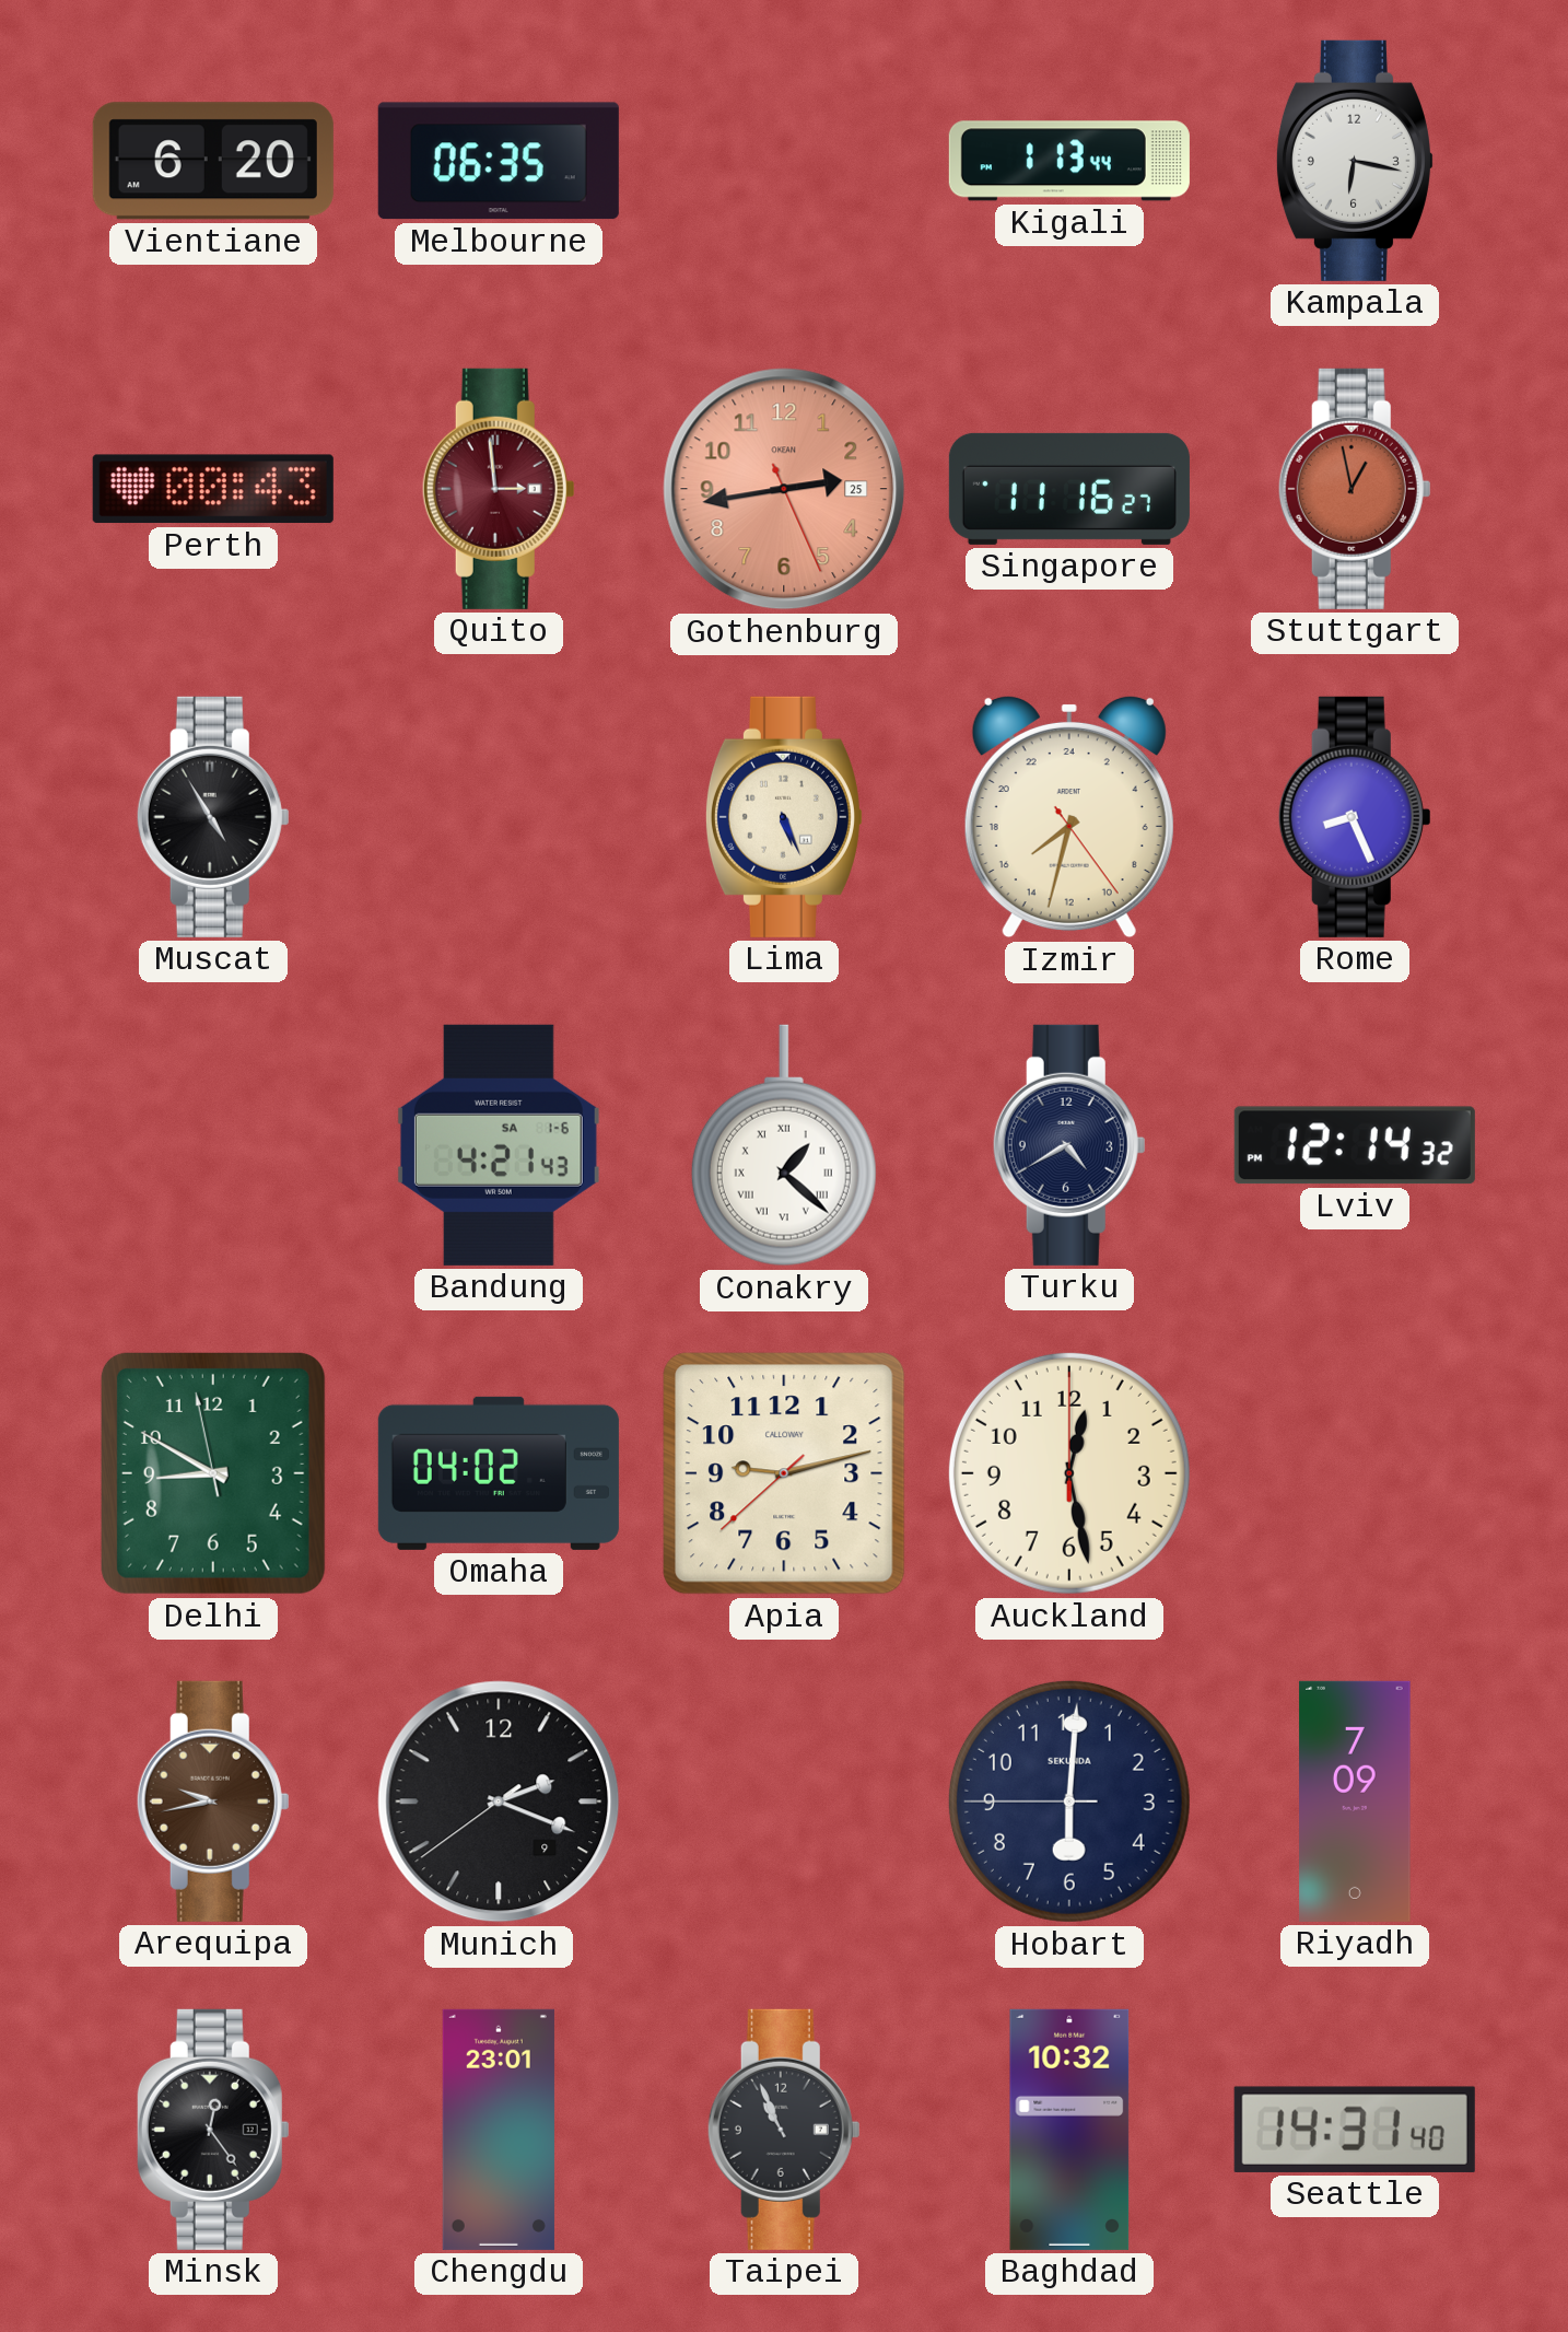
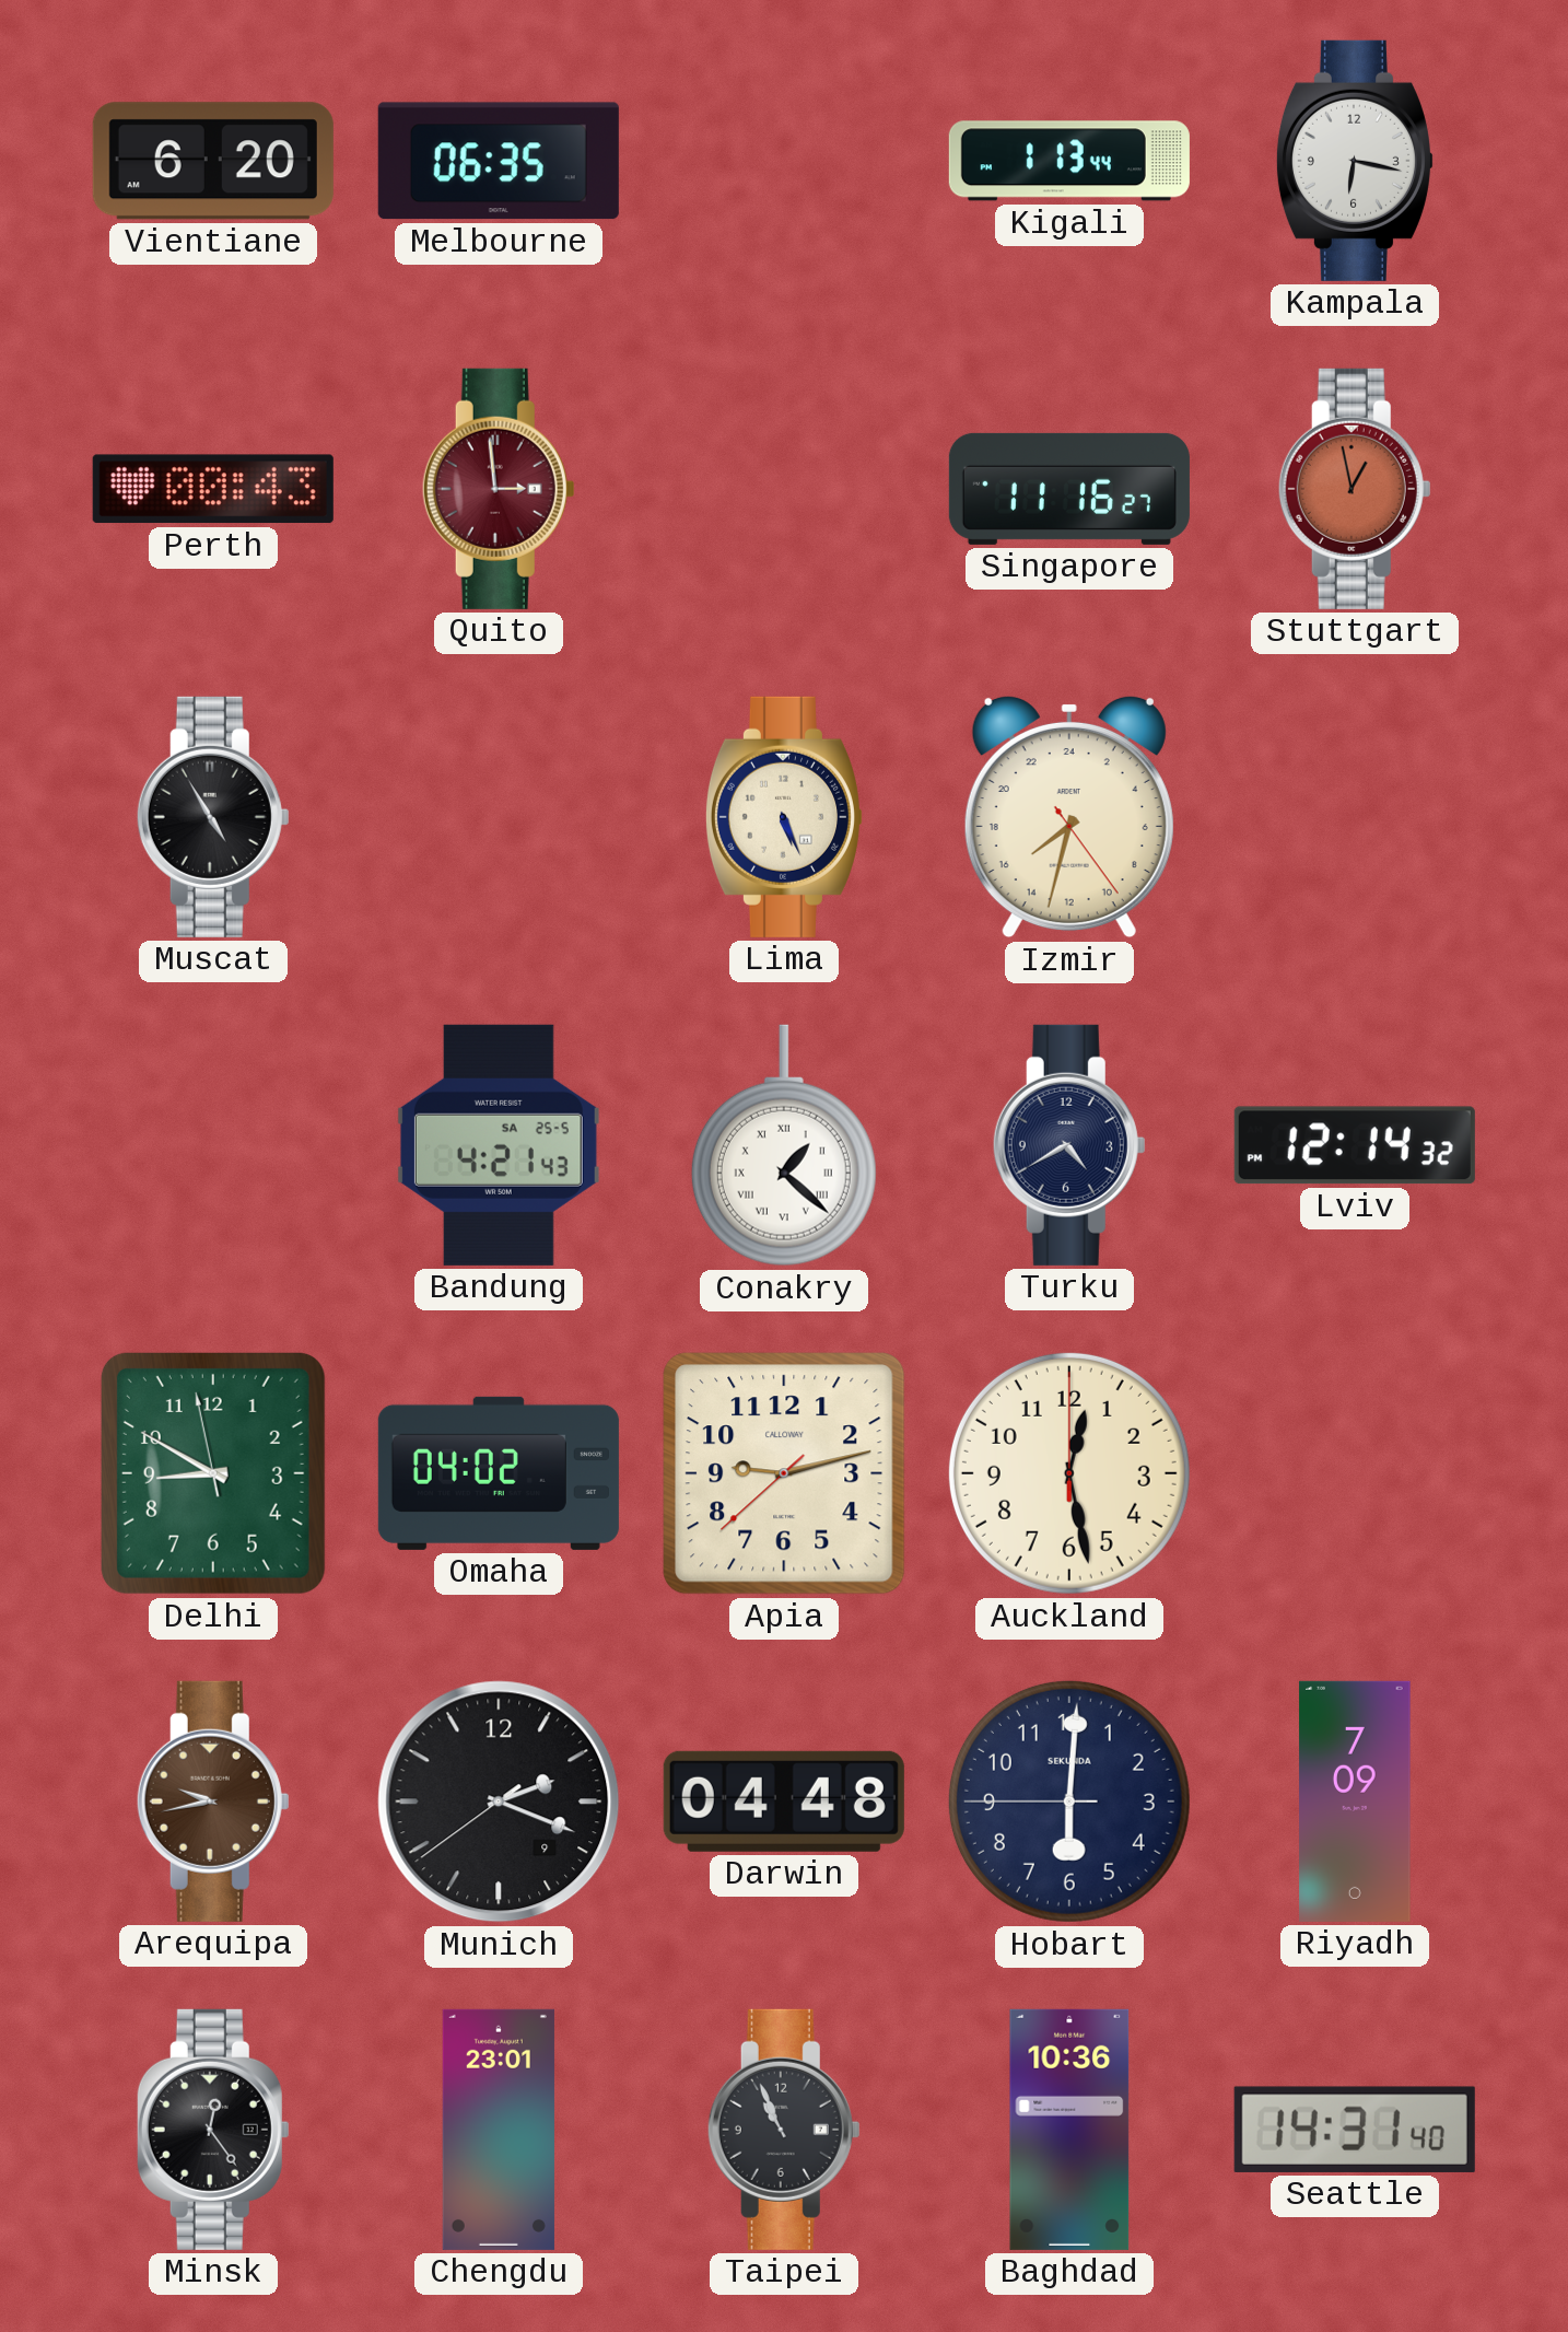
Gothenburg: 2:43 -> none
Rome: 8:26 -> none
Bandung date: SA 1-6 -> SA 25-5
Darwin: none -> 04:48
Baghdad: 10:32 -> 10:36
